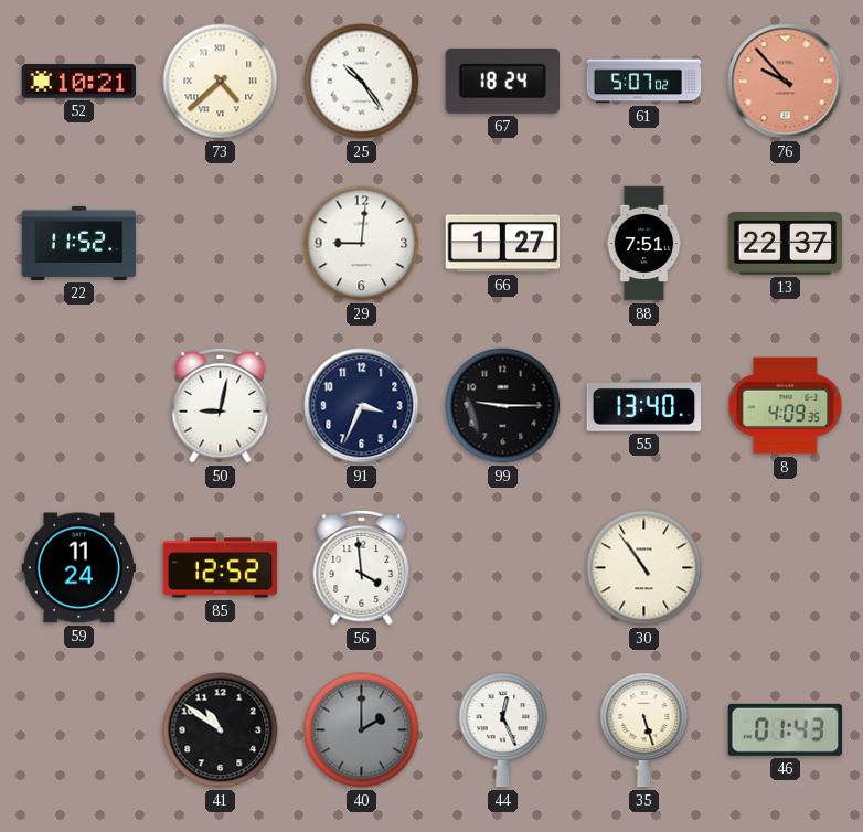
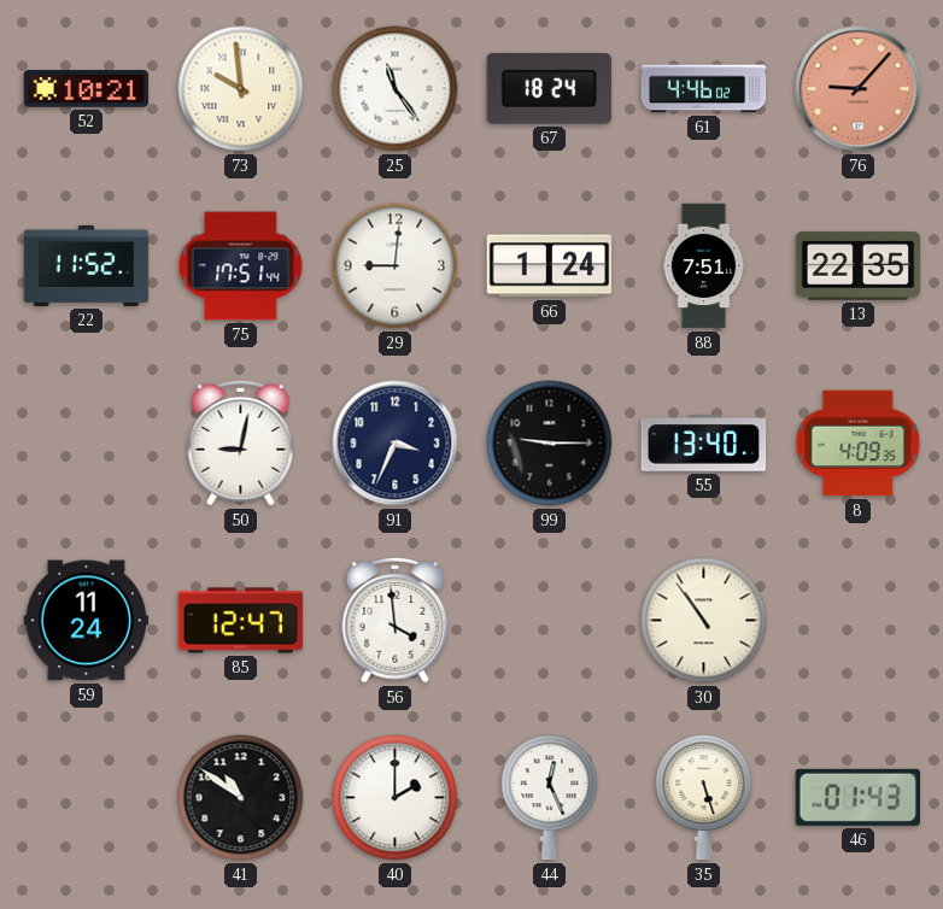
73: 4:38 -> 9:59
25: 10:24 -> 11:24
61: 5:07 -> 4:46
76: 9:53 -> 9:07
75: none -> 17:51
66: 1:27 -> 1:24
13: 22:37 -> 22:35
85: 12:52 -> 12:47
40 dial: grey -> white
